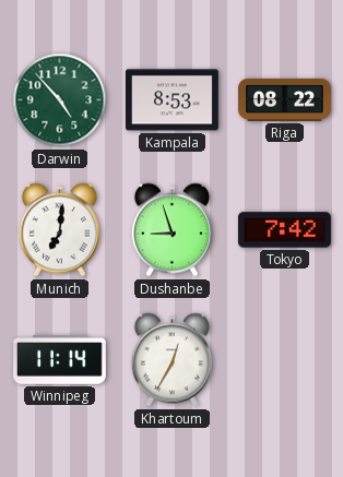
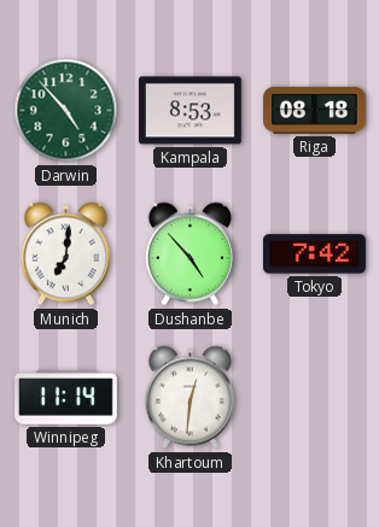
Riga: 08:22 -> 08:18
Dushanbe: 8:57 -> 4:53
Khartoum: 12:35 -> 12:31
